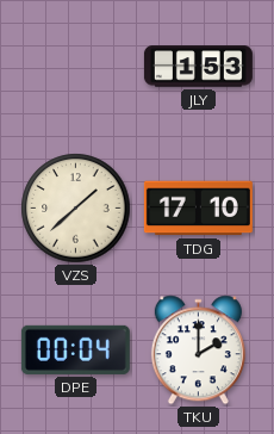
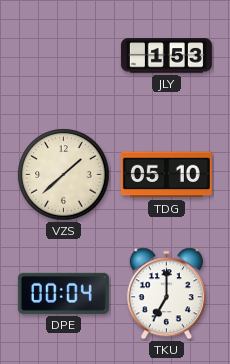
TDG: 17:10 -> 05:10
TKU: 2:00 -> 7:00
